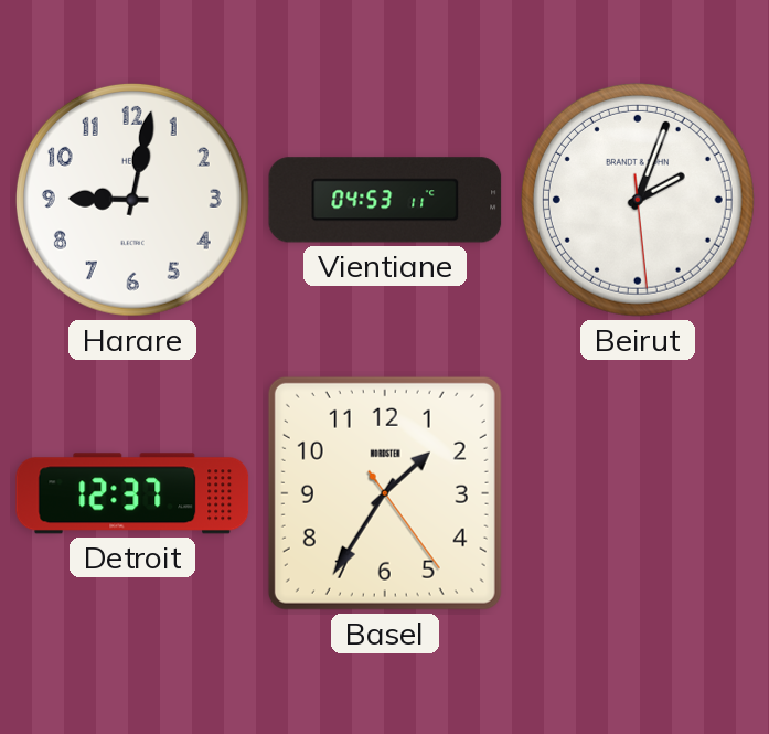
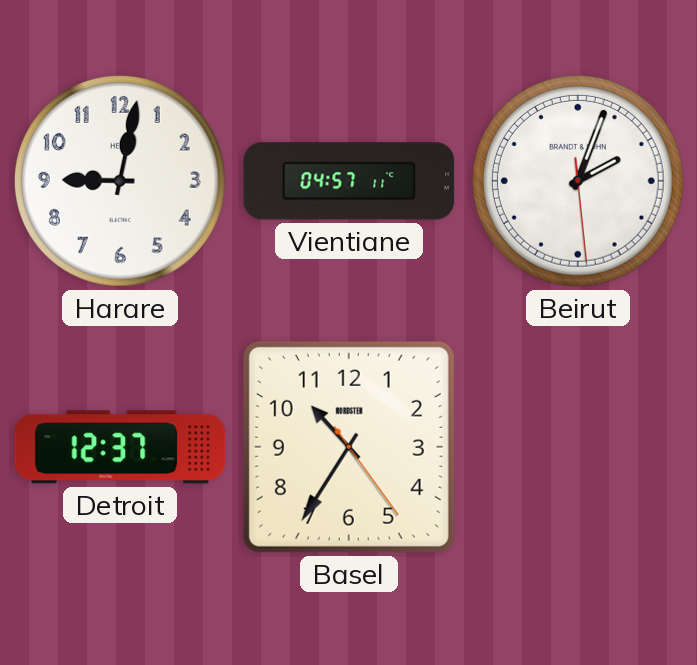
Vientiane: 04:53 -> 04:57
Basel: 1:35 -> 10:35
